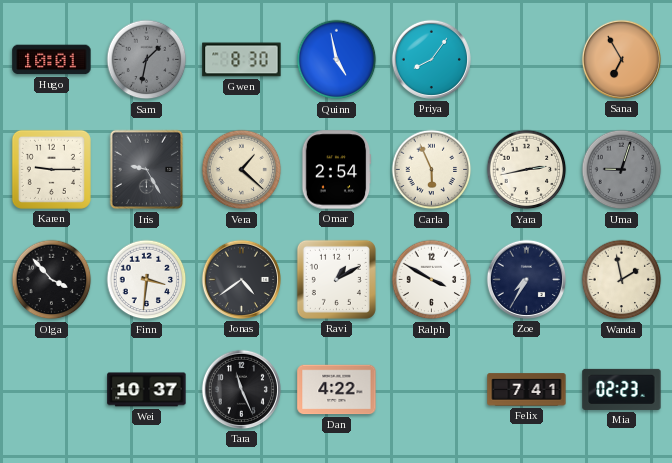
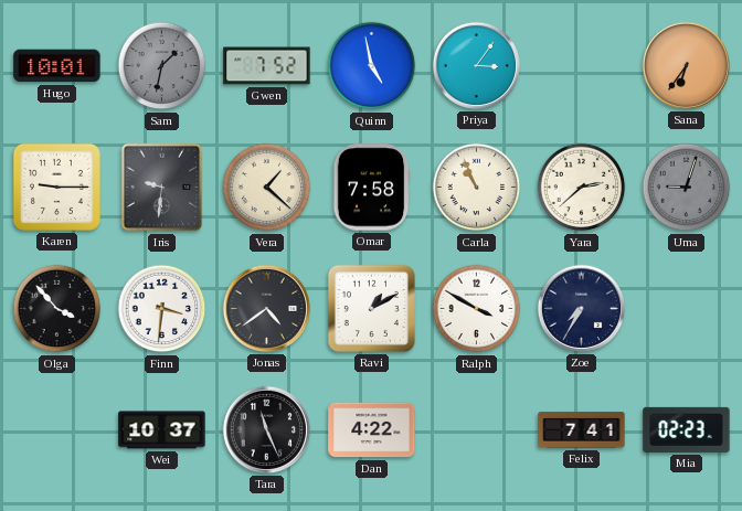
Gwen: 8:30 -> 7:52
Priya: 8:06 -> 3:06
Sana: 6:55 -> 6:36
Iris: 9:25 -> 9:31
Omar: 2:54 -> 7:58
Carla: 5:56 -> 10:56
Yara: 2:43 -> 2:38
Wanda: 1:58 -> none
